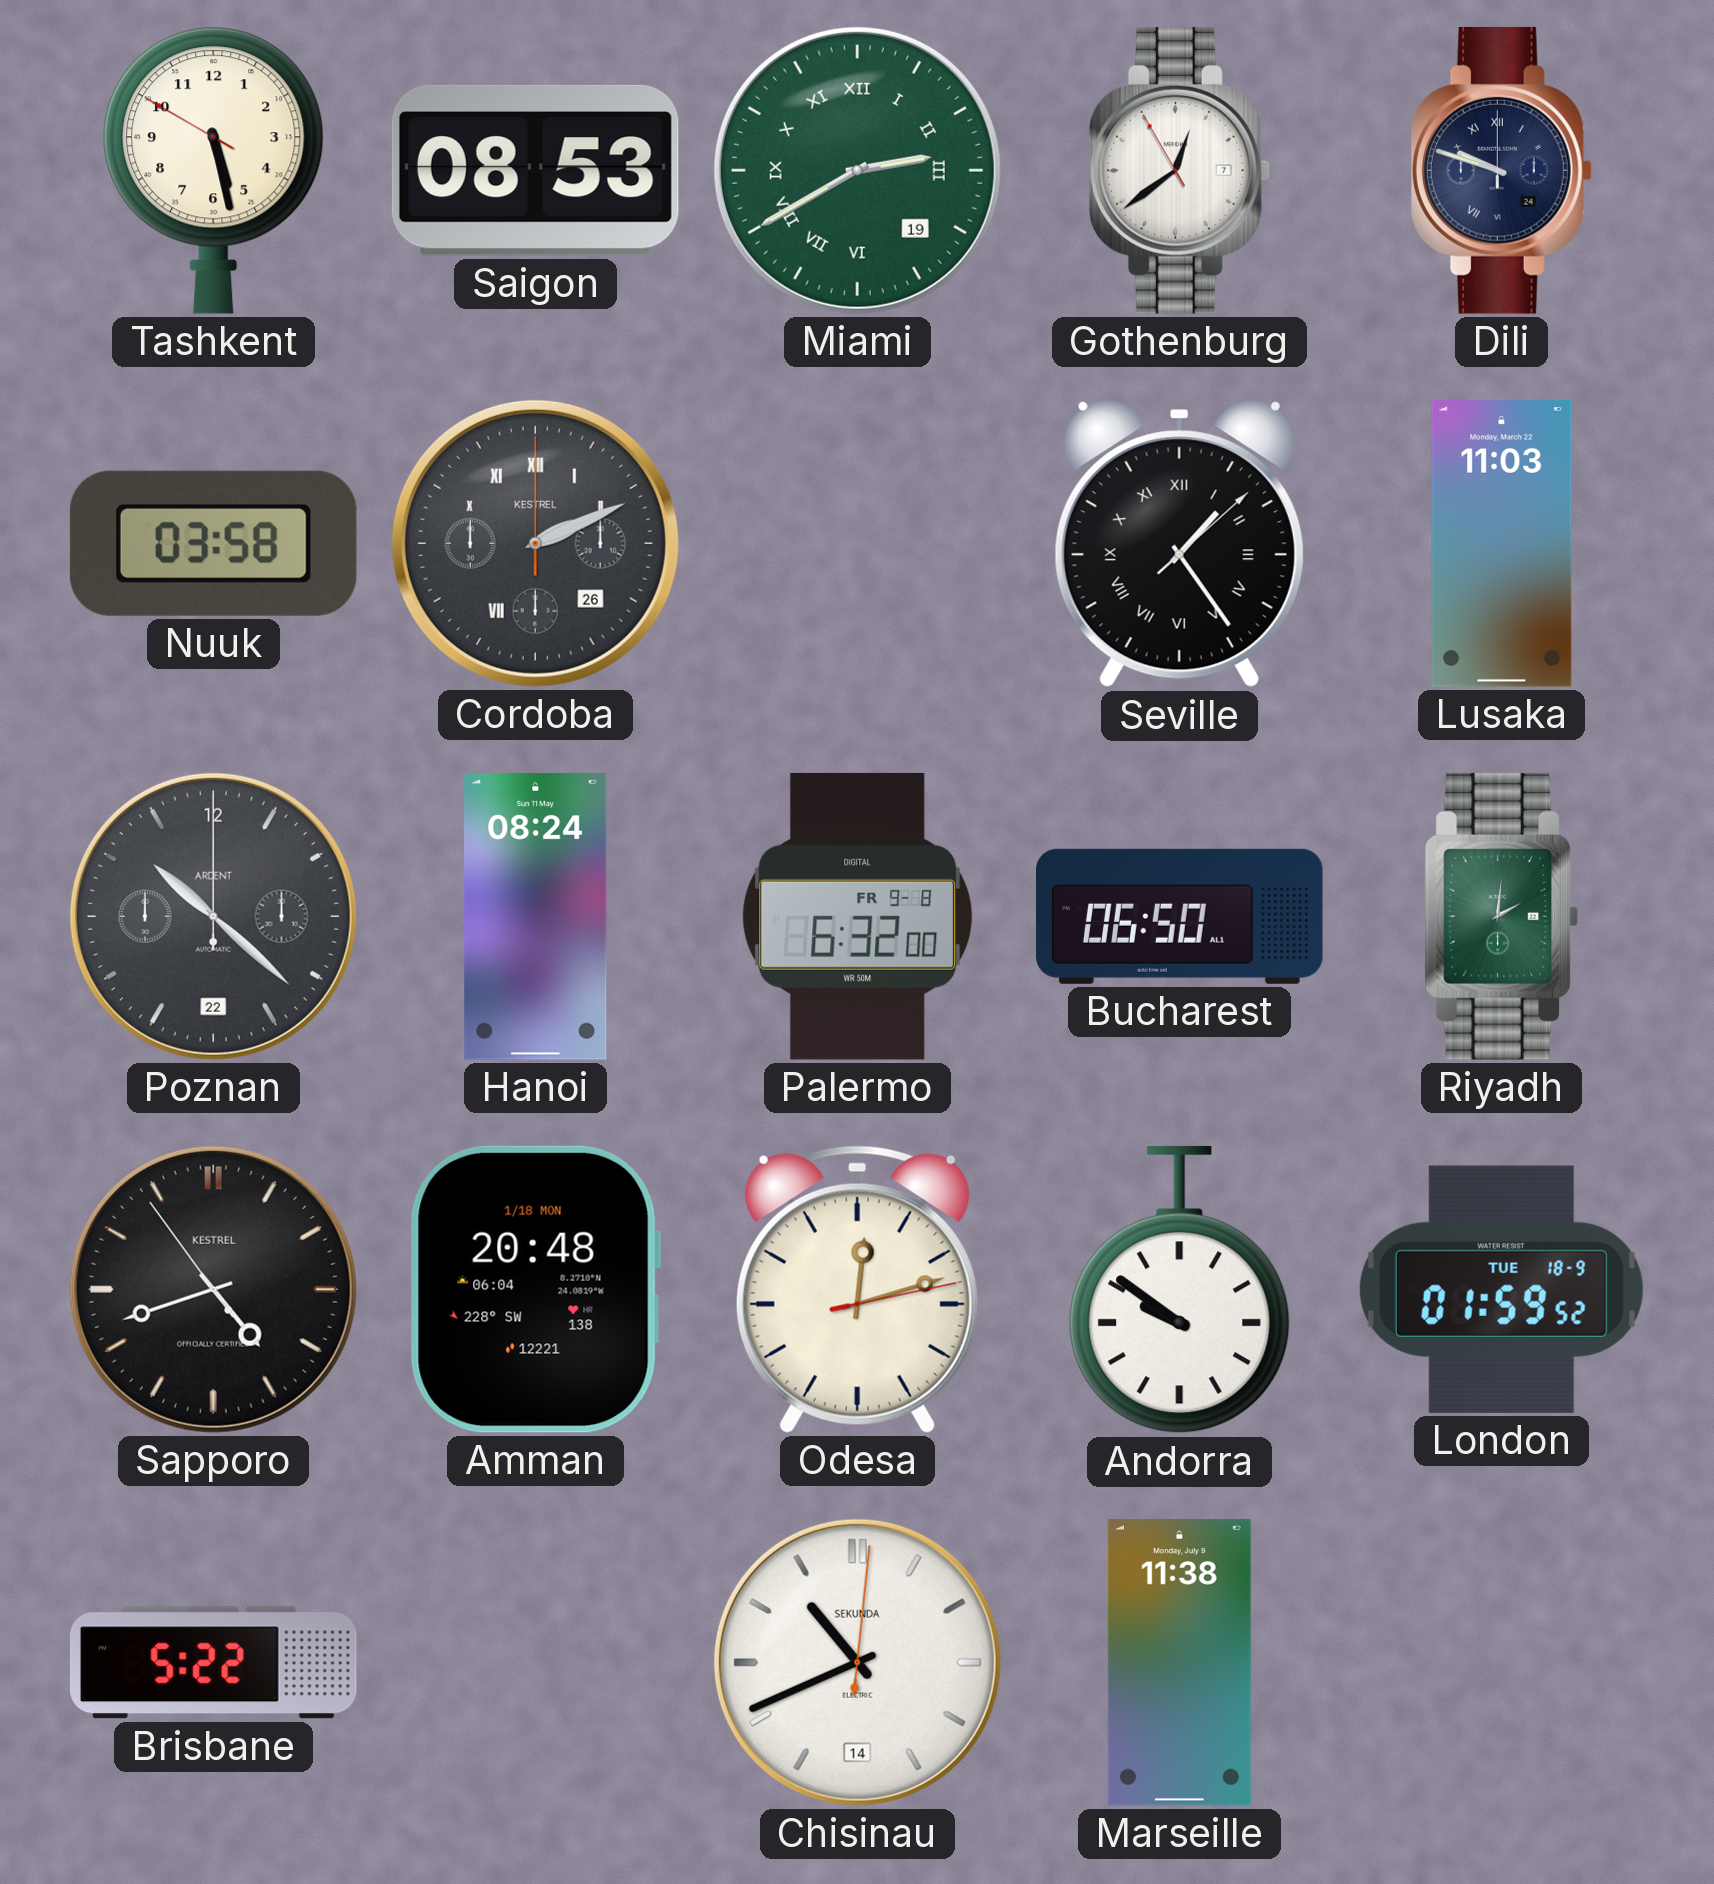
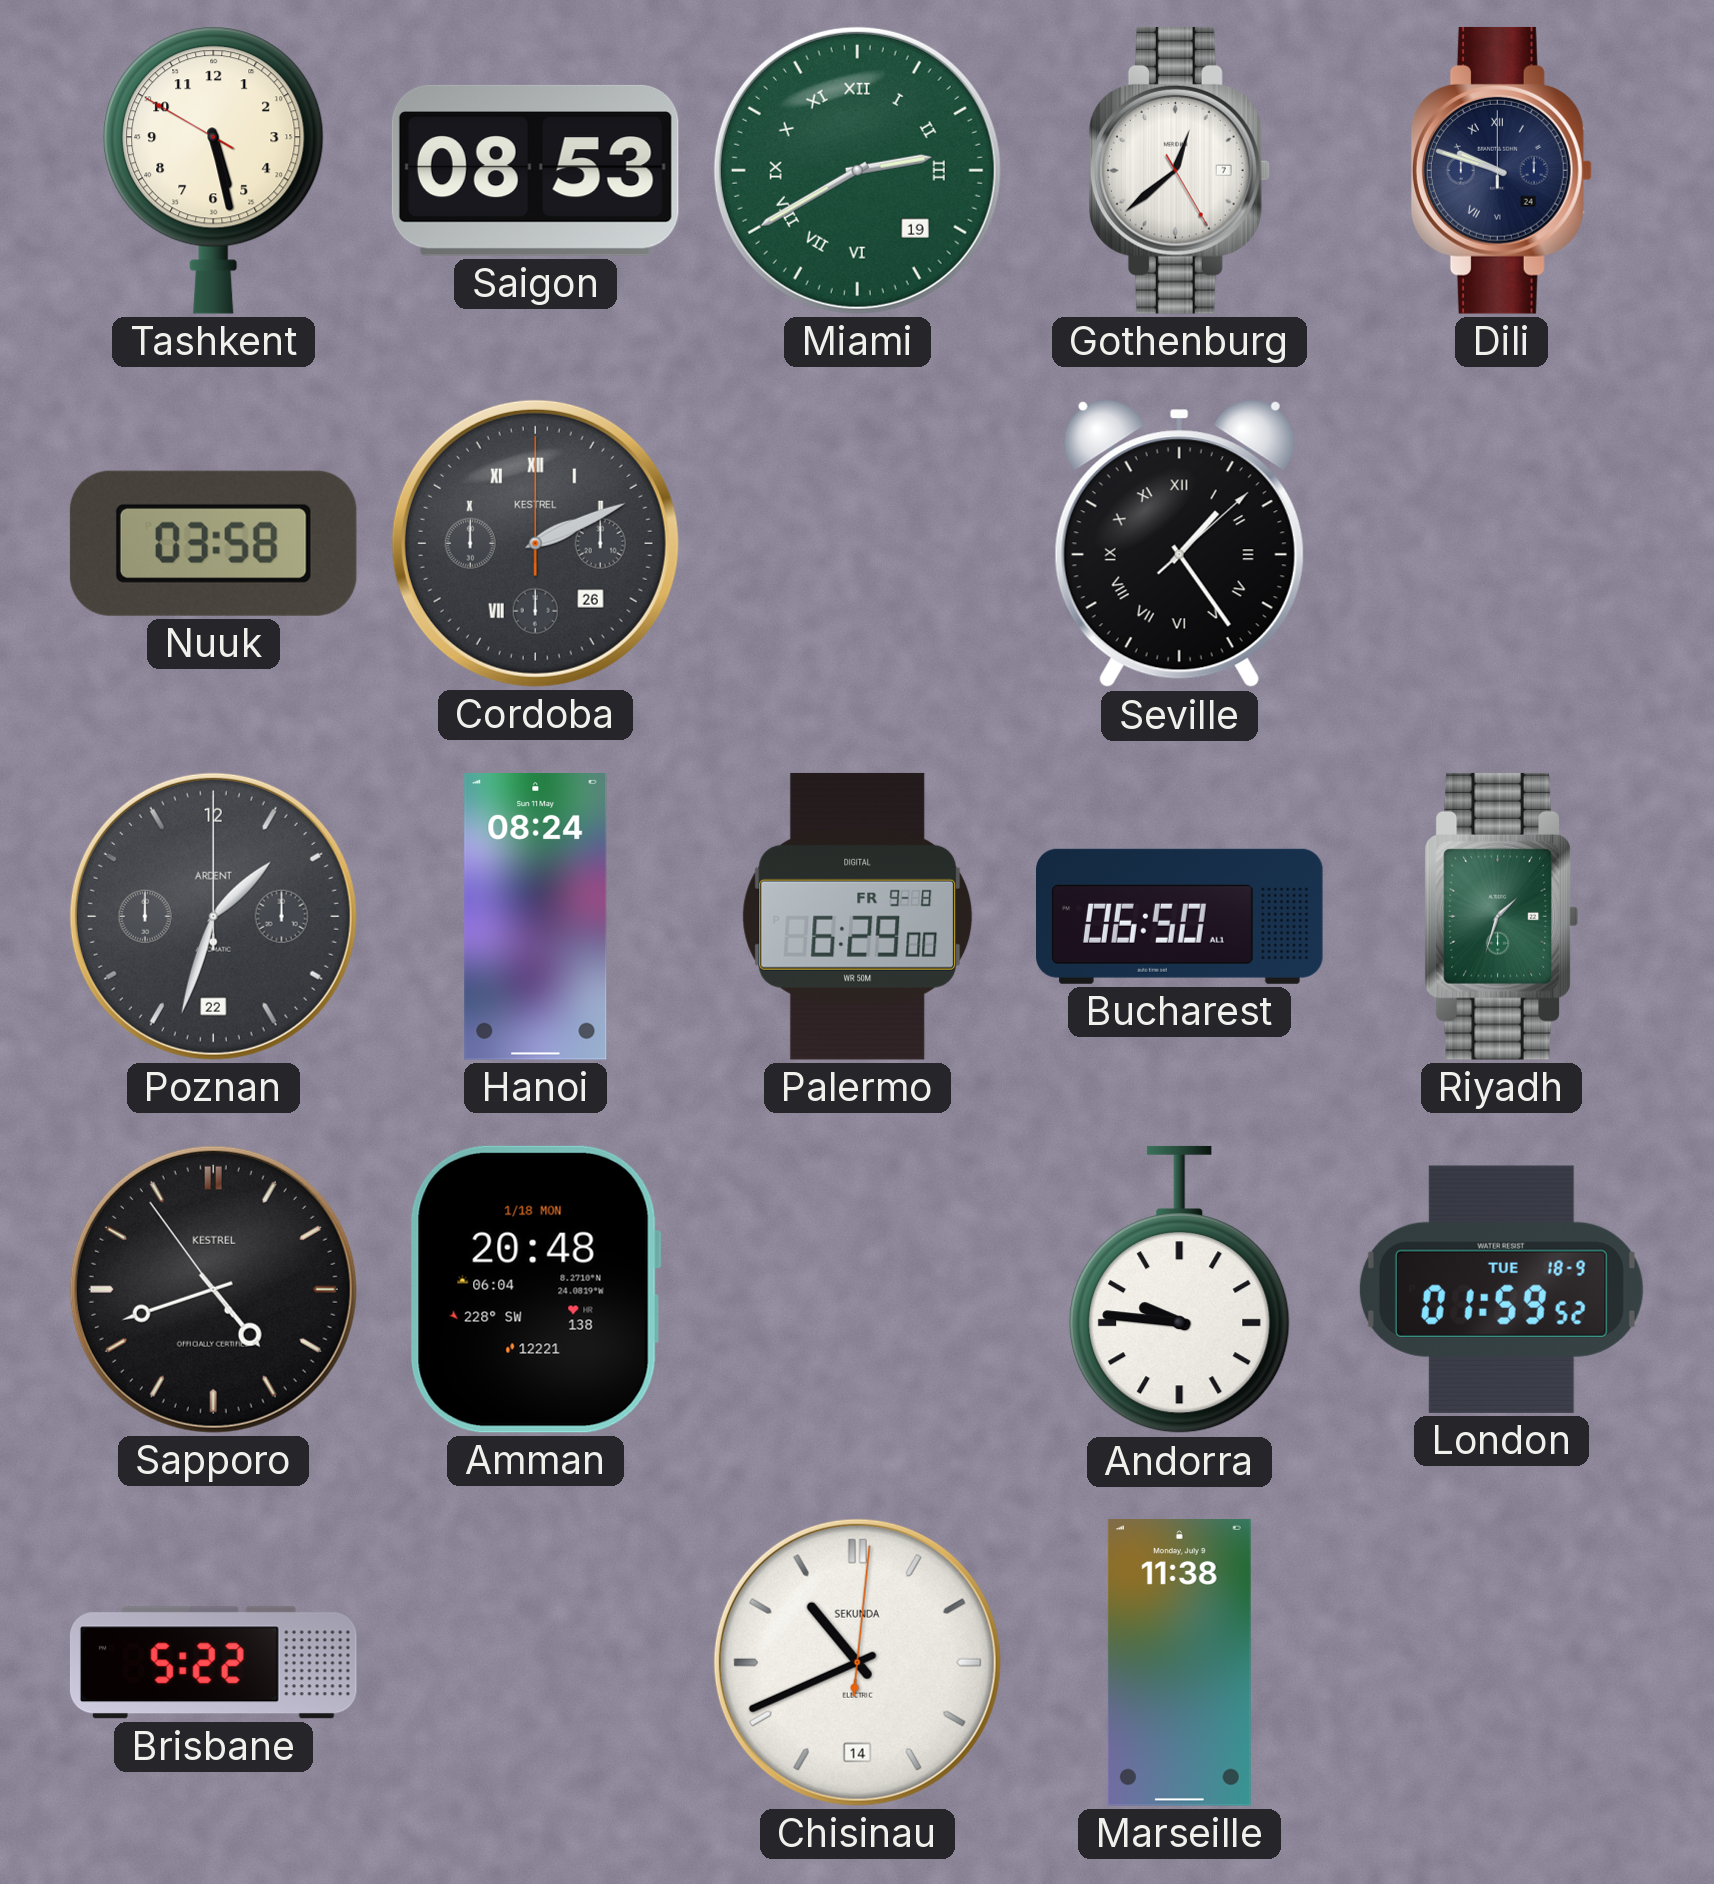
Gothenburg: 12:38:55 -> 12:38:25
Lusaka: 11:03 -> none
Poznan: 10:22 -> 1:33
Palermo: 6:32 -> 6:29
Riyadh: 2:01 -> 1:33
Odesa: 12:12 -> none
Andorra: 9:51 -> 9:46
